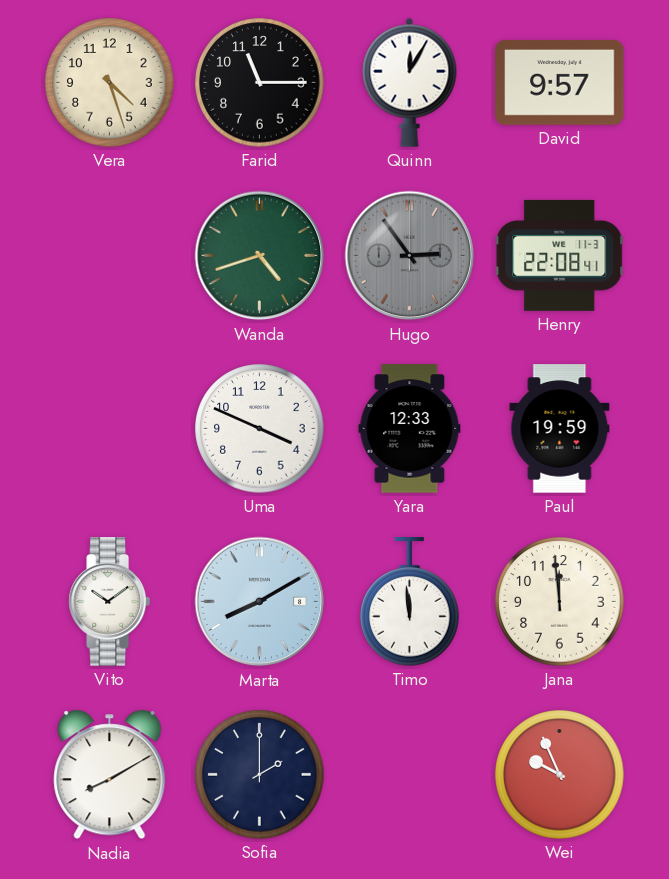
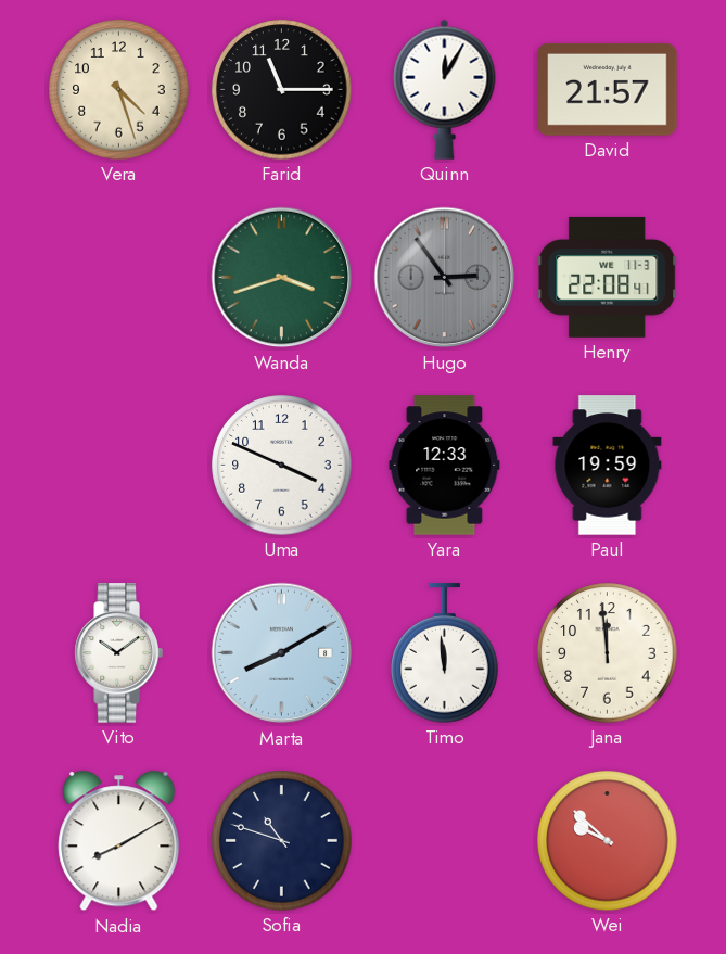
David: 9:57 -> 21:57
Wanda: 4:42 -> 3:42
Sofia: 2:00 -> 10:48
Wei: 9:56 -> 9:52
